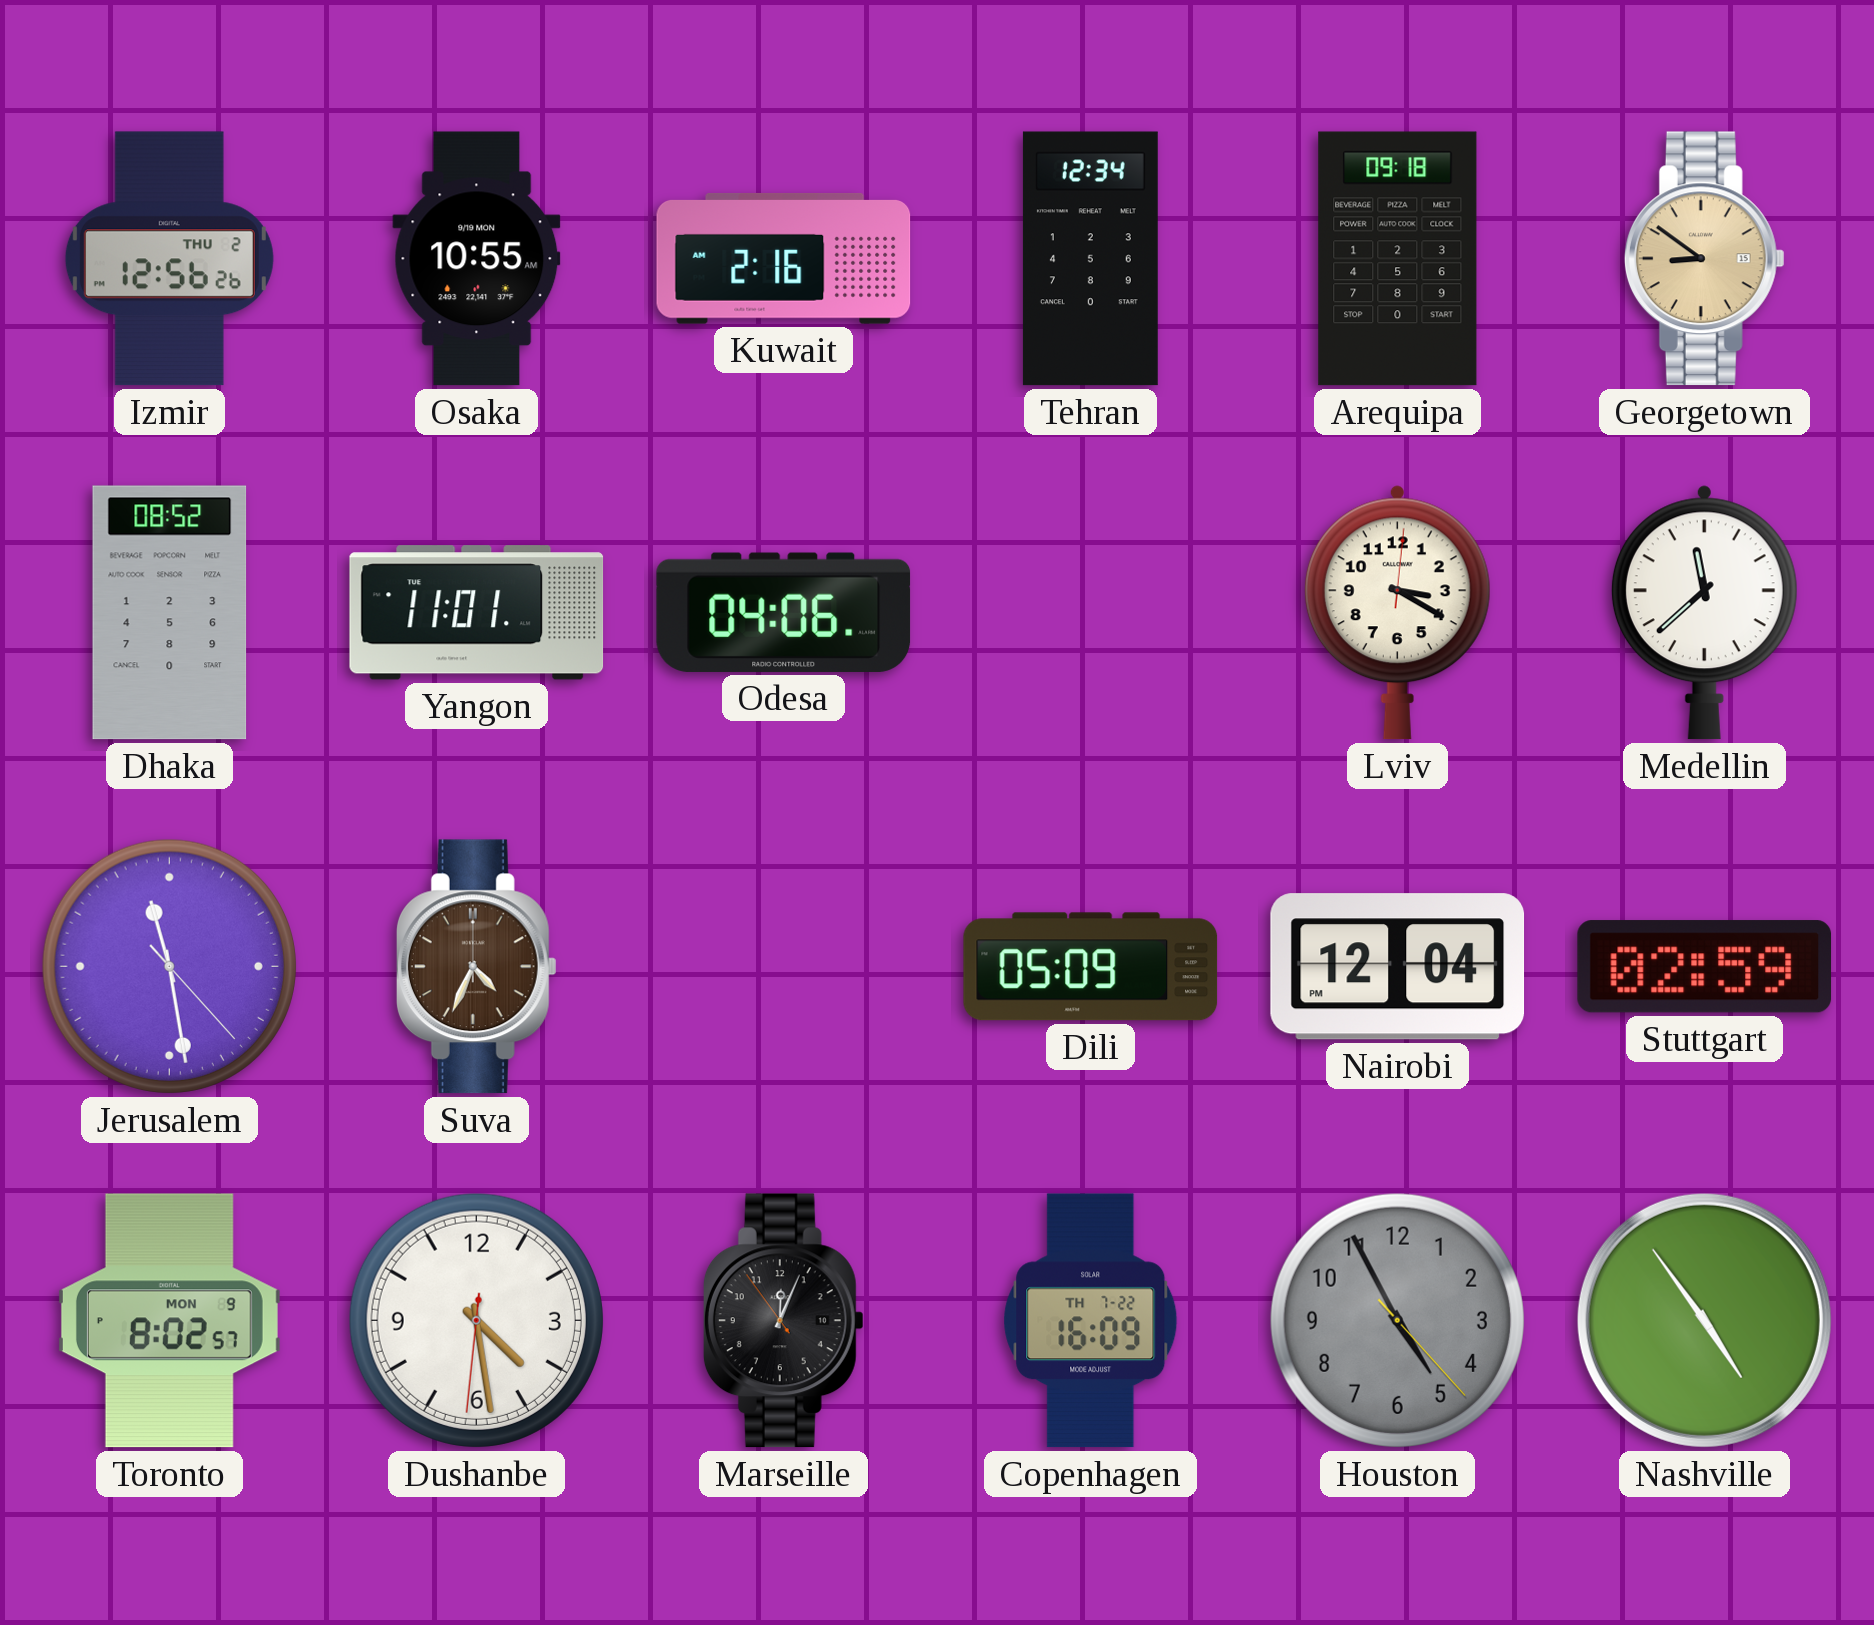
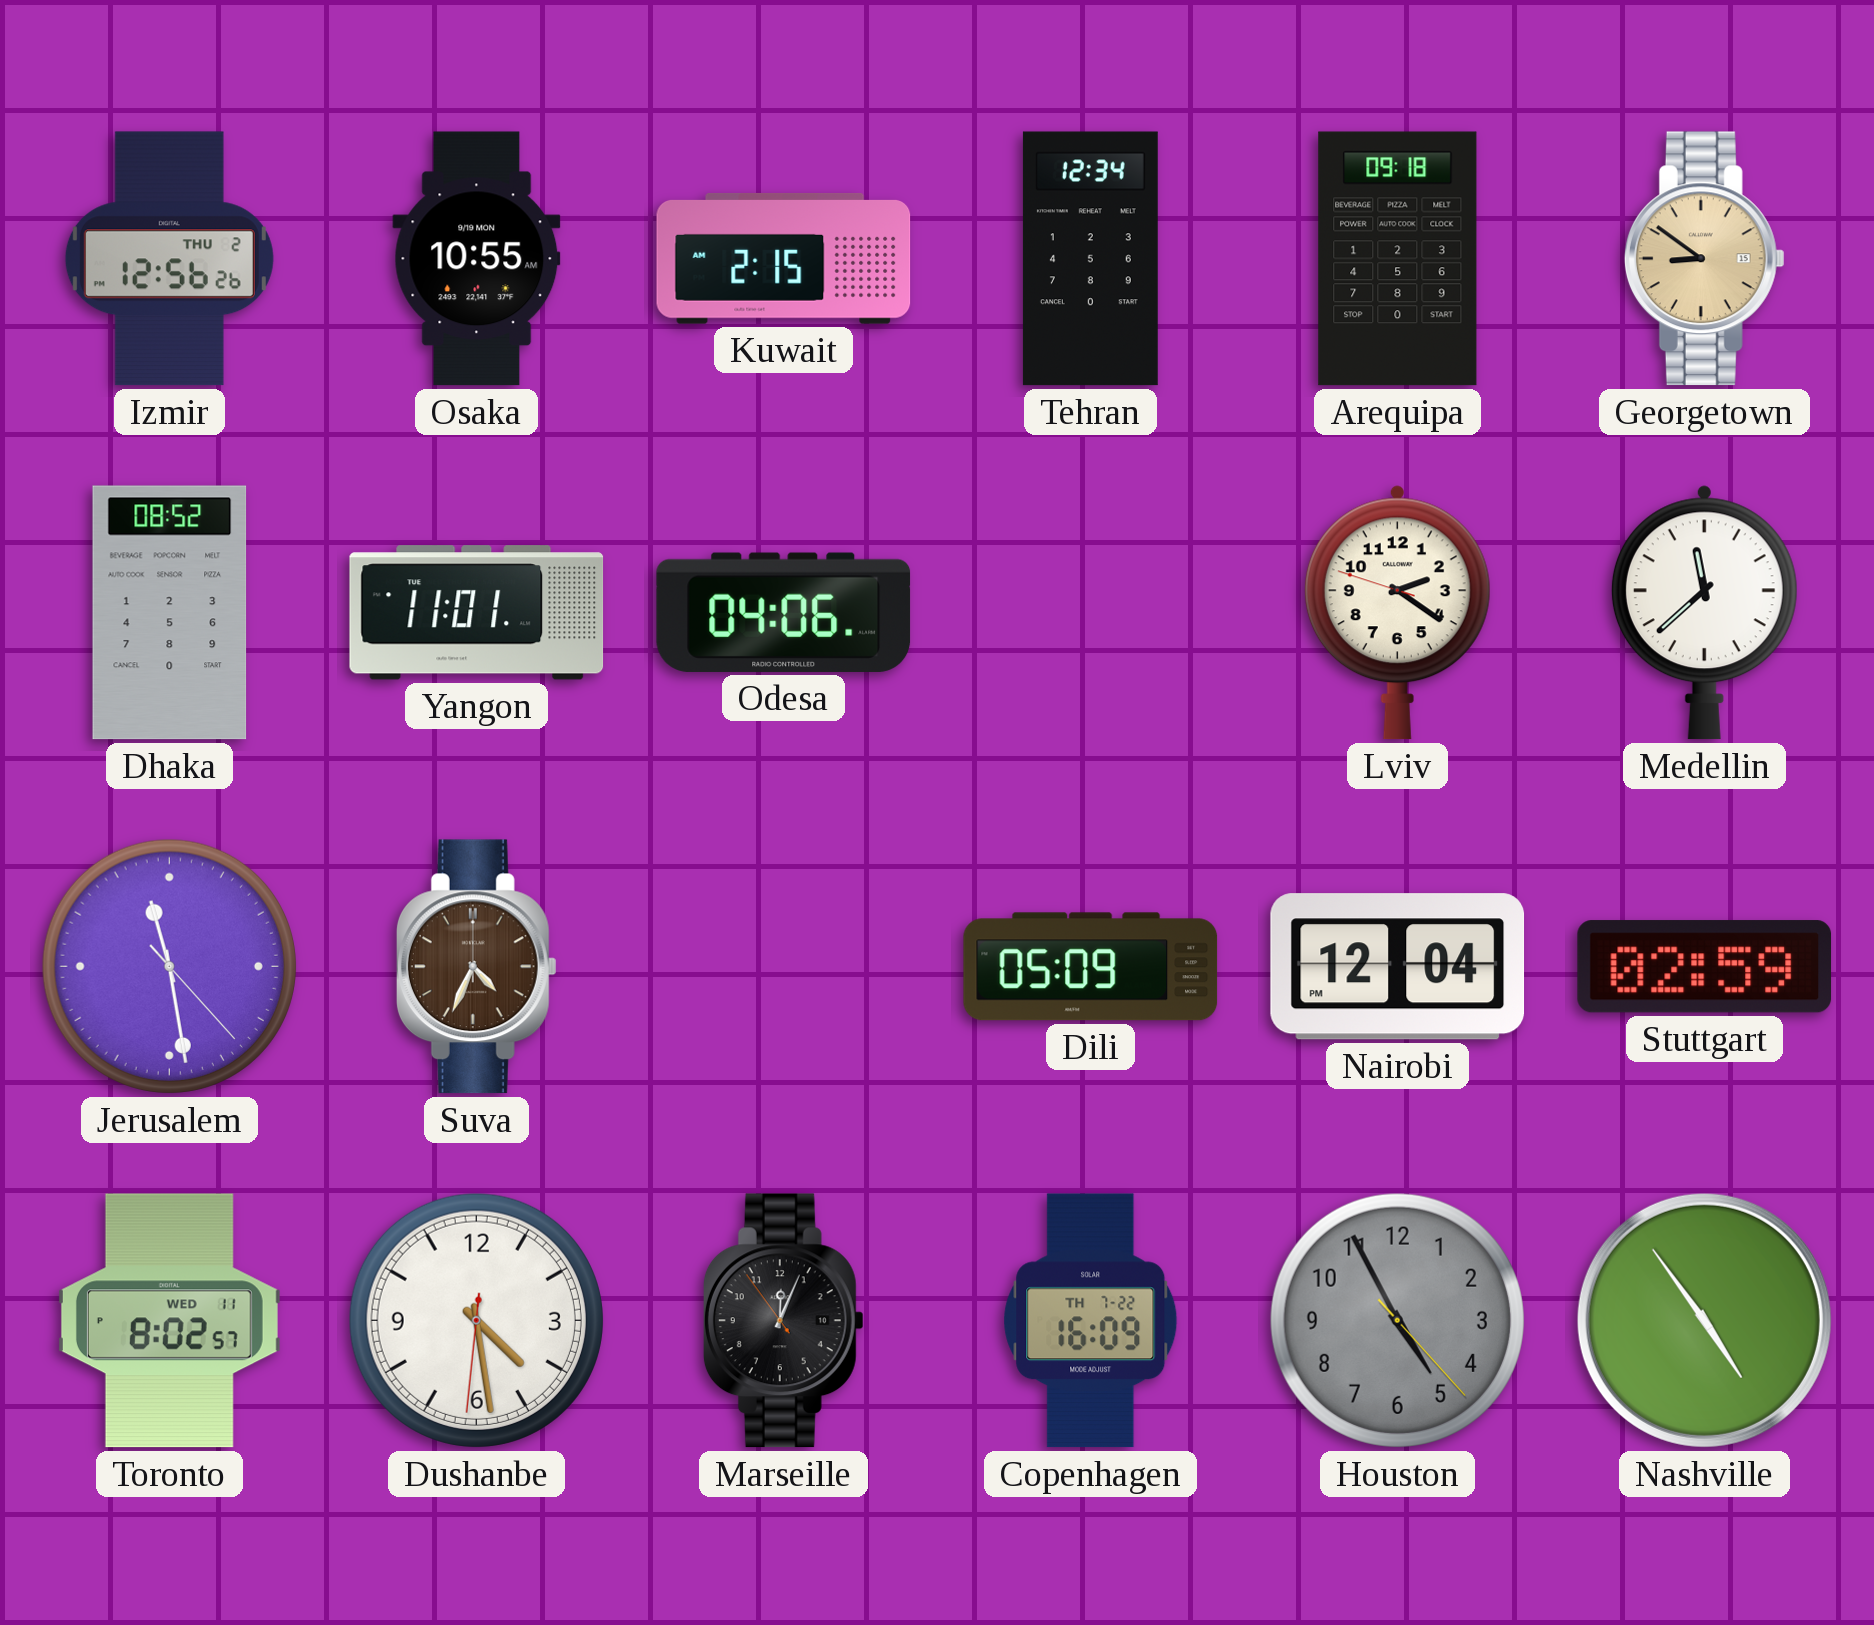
Kuwait: 2:16 -> 2:15
Lviv: 3:20 -> 2:20
Toronto date: MON 9 -> WED 11
